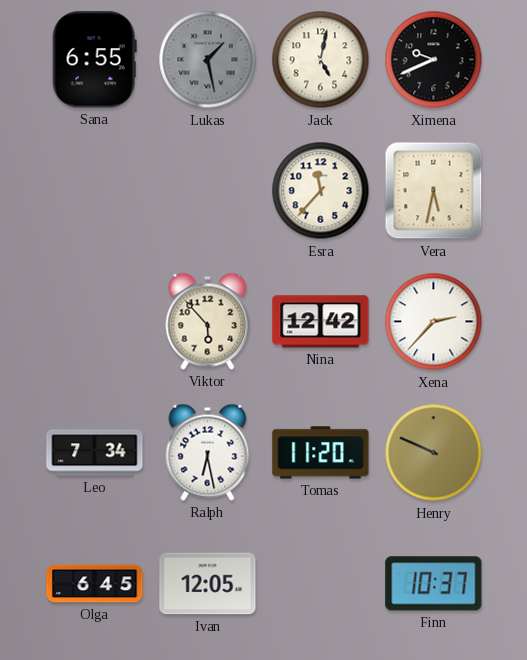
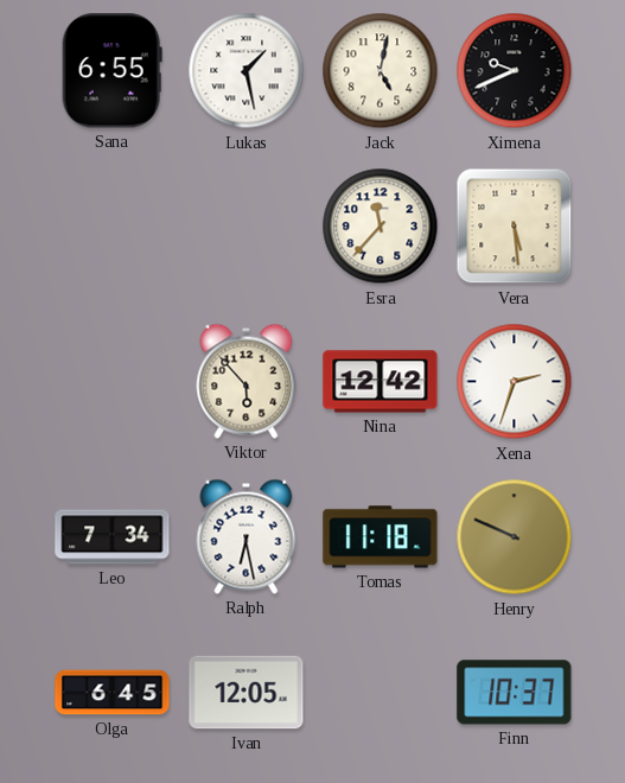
Lukas dial: grey -> white
Vera: 5:32 -> 5:29
Xena: 2:37 -> 2:33
Tomas: 11:20 -> 11:18
